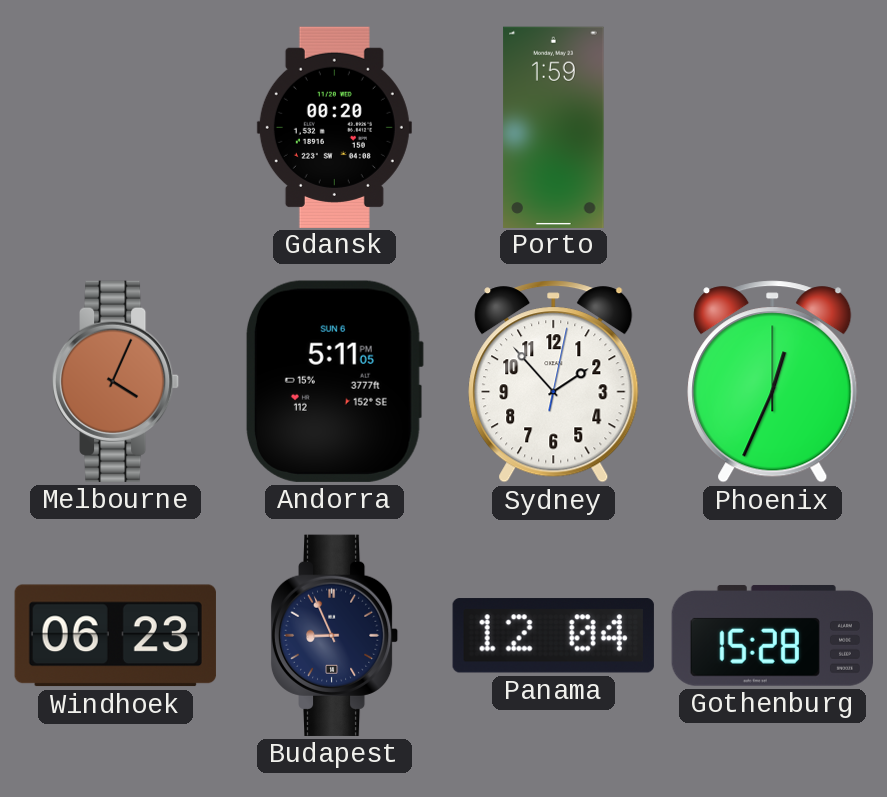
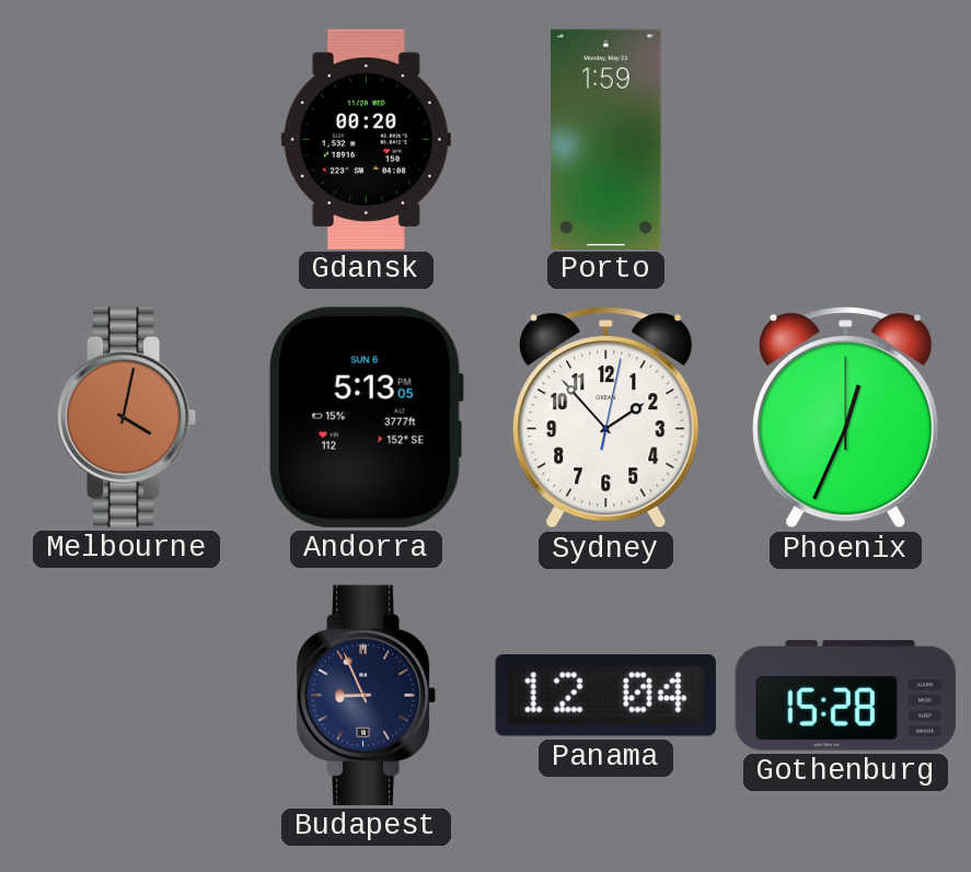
Melbourne: 4:04 -> 4:02
Andorra: 5:11 -> 5:13
Windhoek: 06:23 -> none
